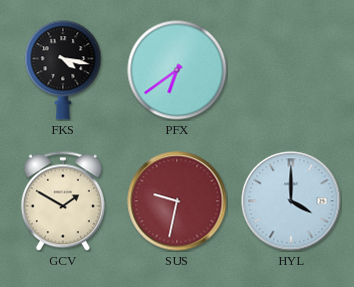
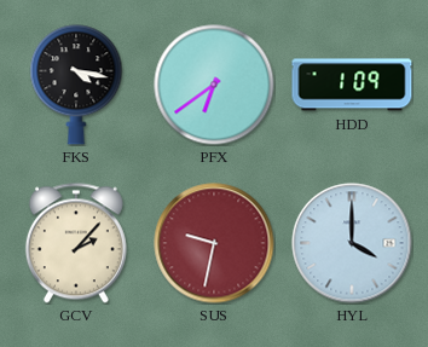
HDD: none -> 1:09
GCV: 1:50 -> 2:07
